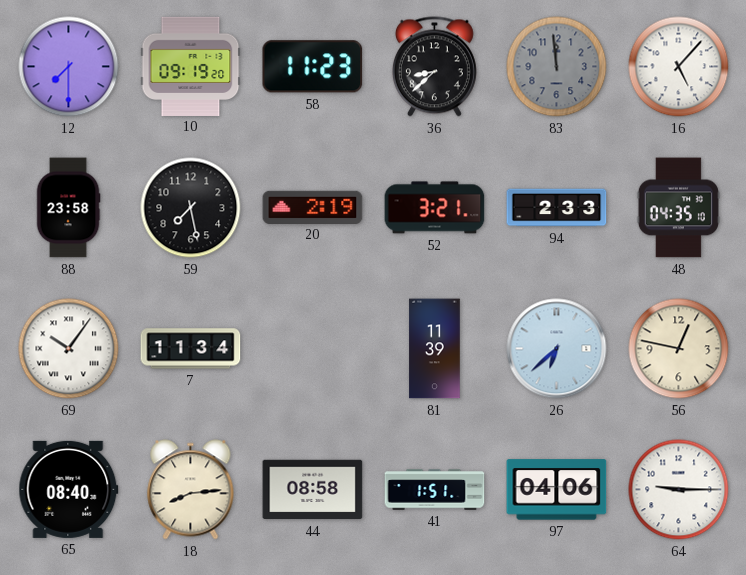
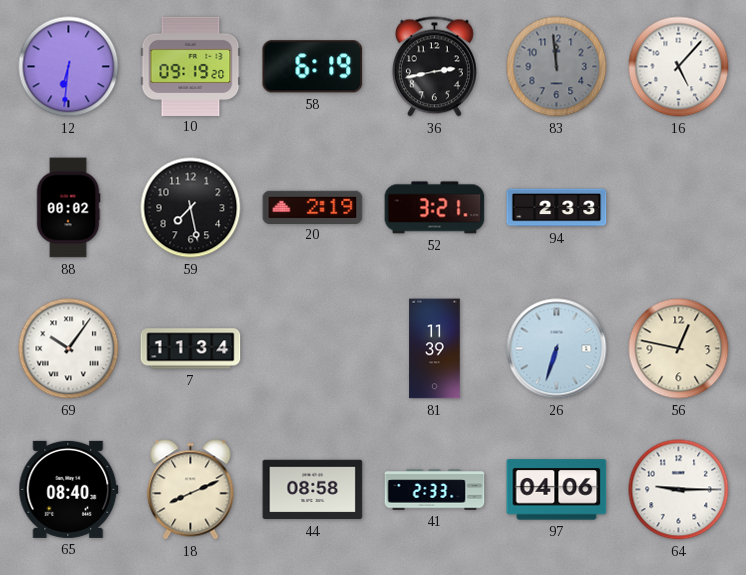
12: 7:30 -> 6:31
58: 11:23 -> 6:19
36: 8:38 -> 2:43
88: 23:58 -> 00:02
48: 04:35 -> none
26: 6:38 -> 6:33
18: 8:14 -> 8:11
41: 1:51 -> 2:33
